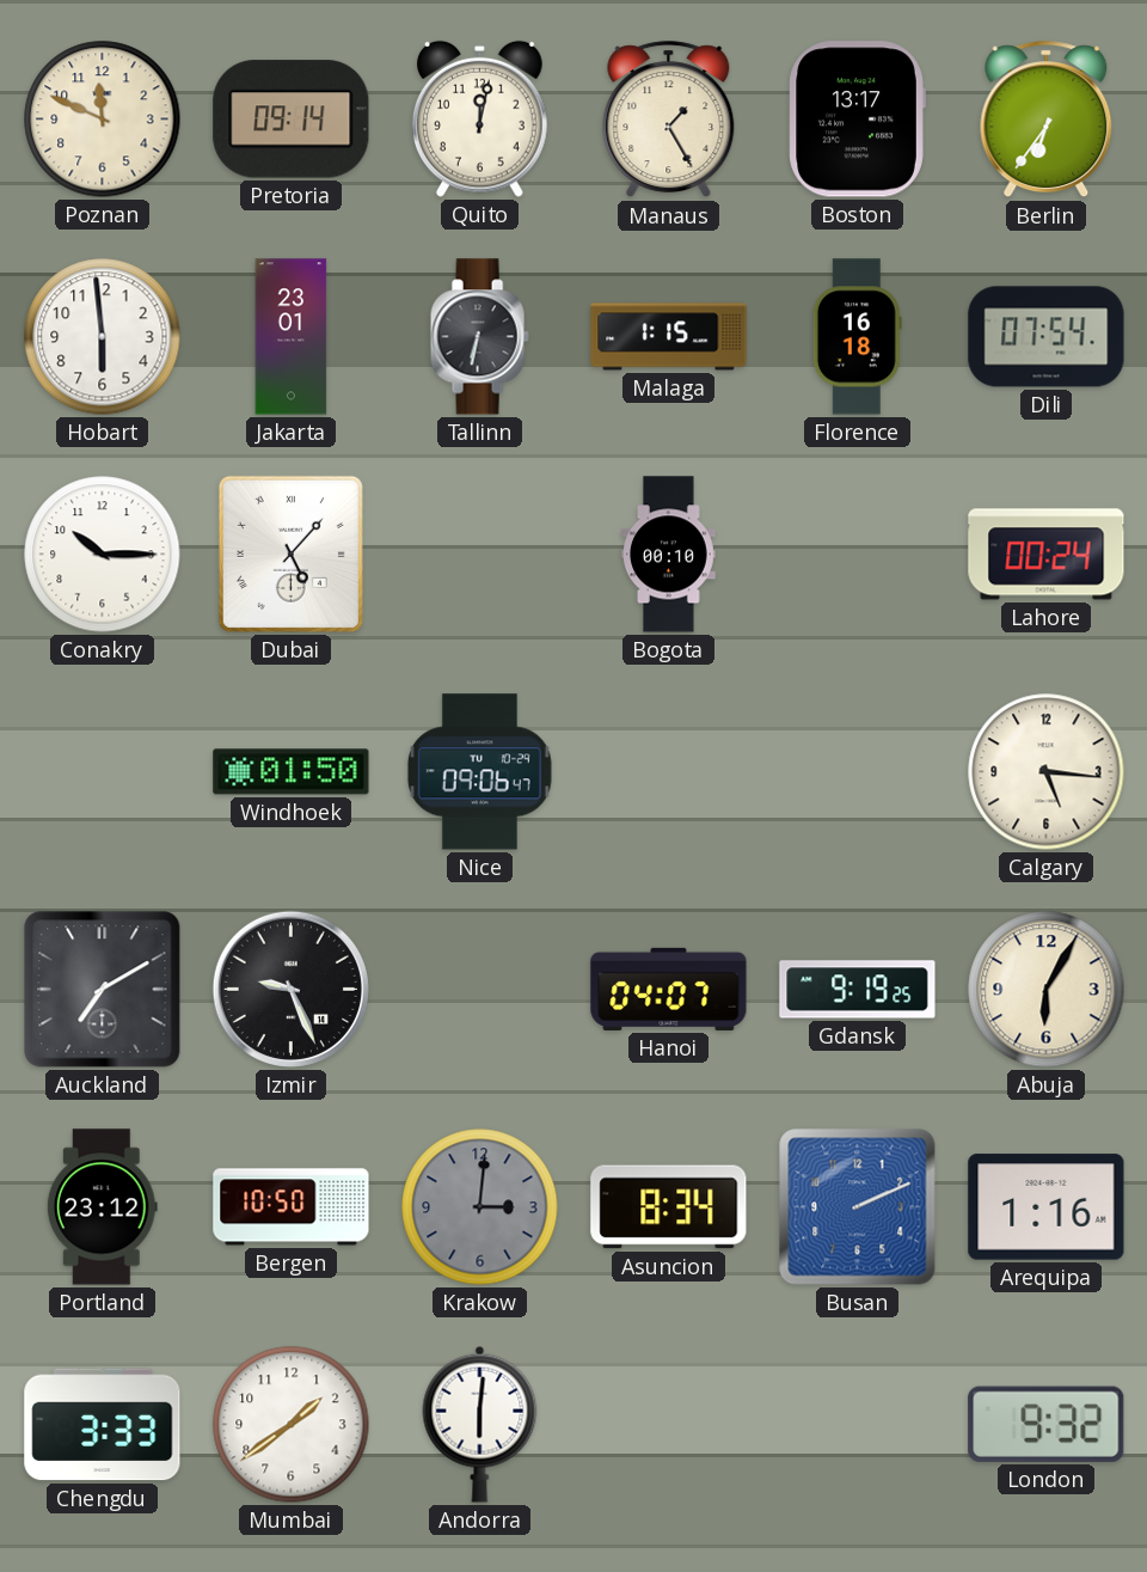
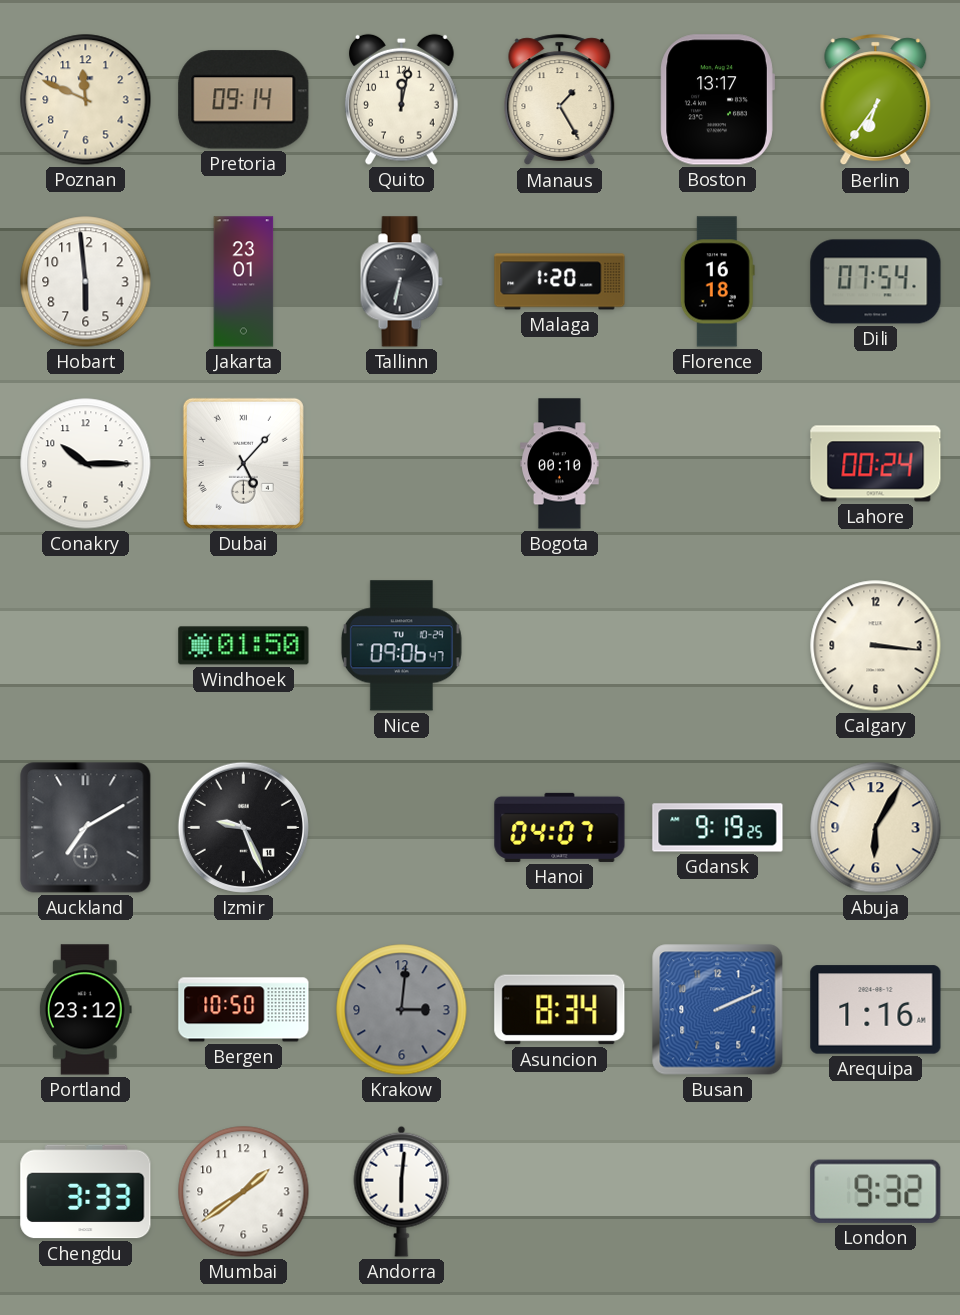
Malaga: 1:15 -> 1:20
Calgary: 5:16 -> 3:16
